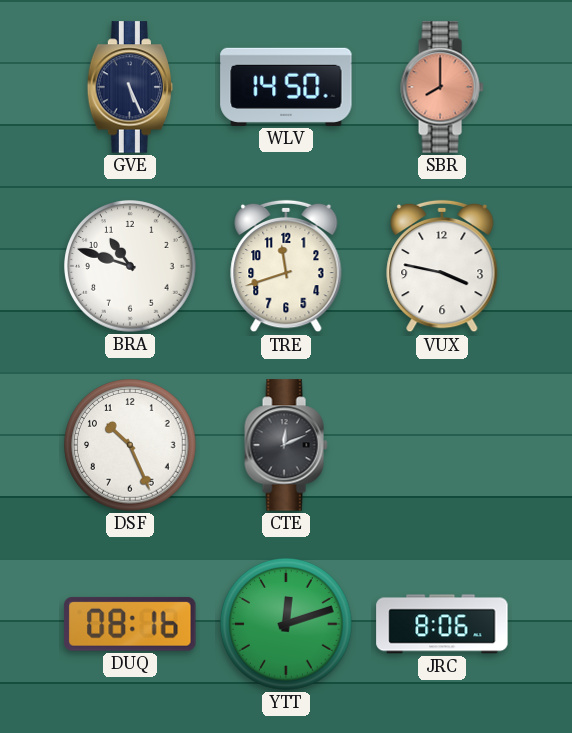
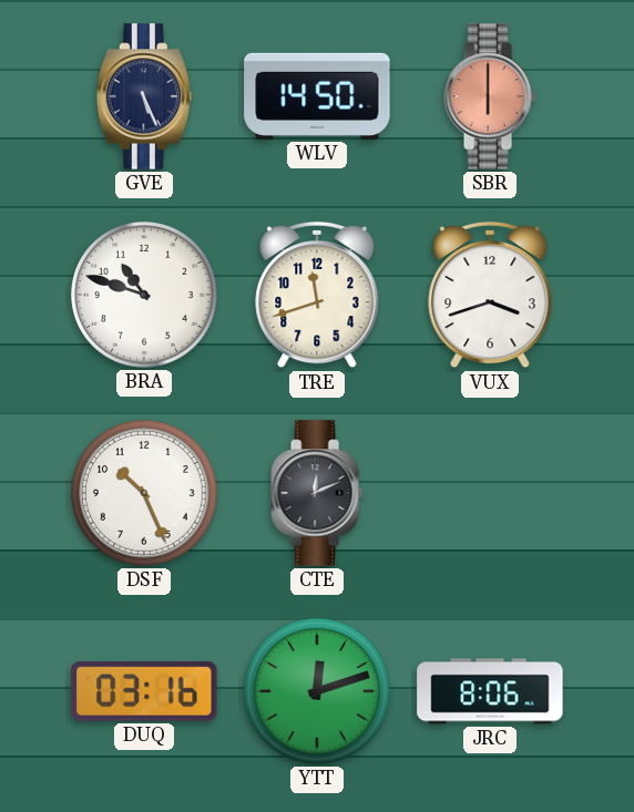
SBR: 8:00 -> 6:00
VUX: 3:47 -> 3:42
DUQ: 08:16 -> 03:16
